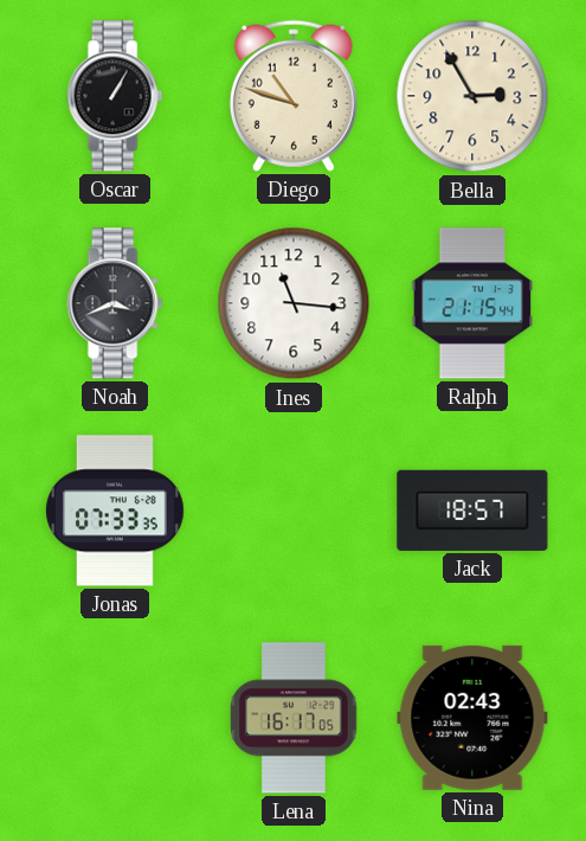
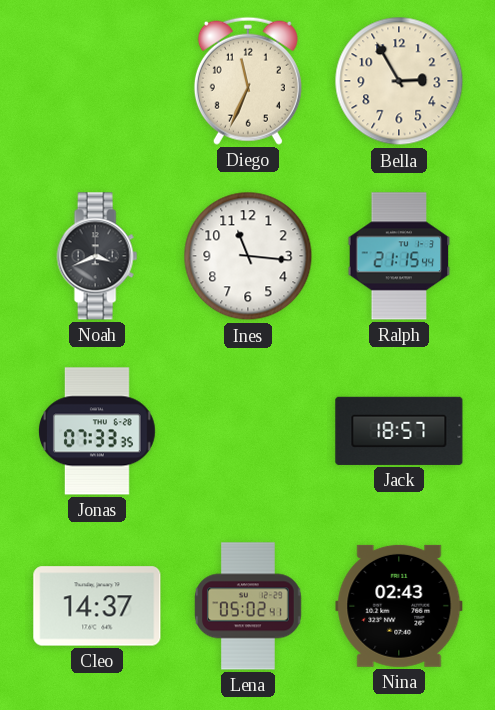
Oscar: 1:05 -> none
Diego: 10:48 -> 11:34
Cleo: none -> 14:37
Lena: 16:17 -> 05:02
